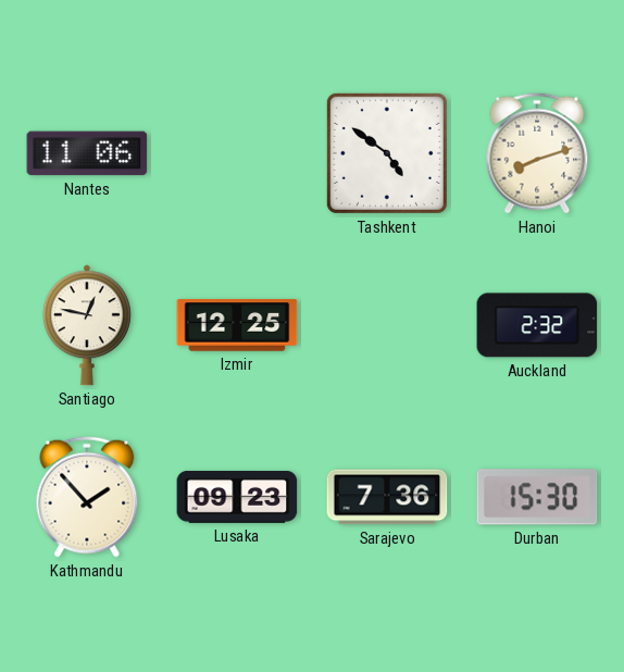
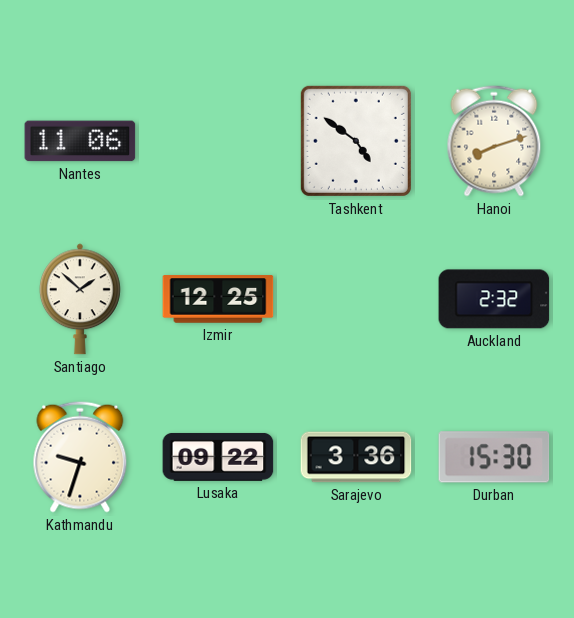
Santiago: 12:47 -> 1:52
Kathmandu: 1:53 -> 9:33
Lusaka: 09:23 -> 09:22
Sarajevo: 7:36 -> 3:36
